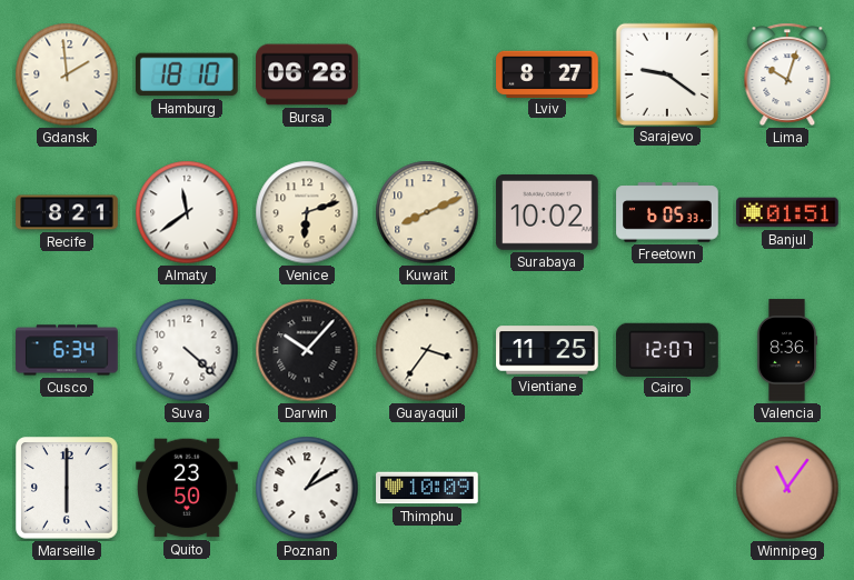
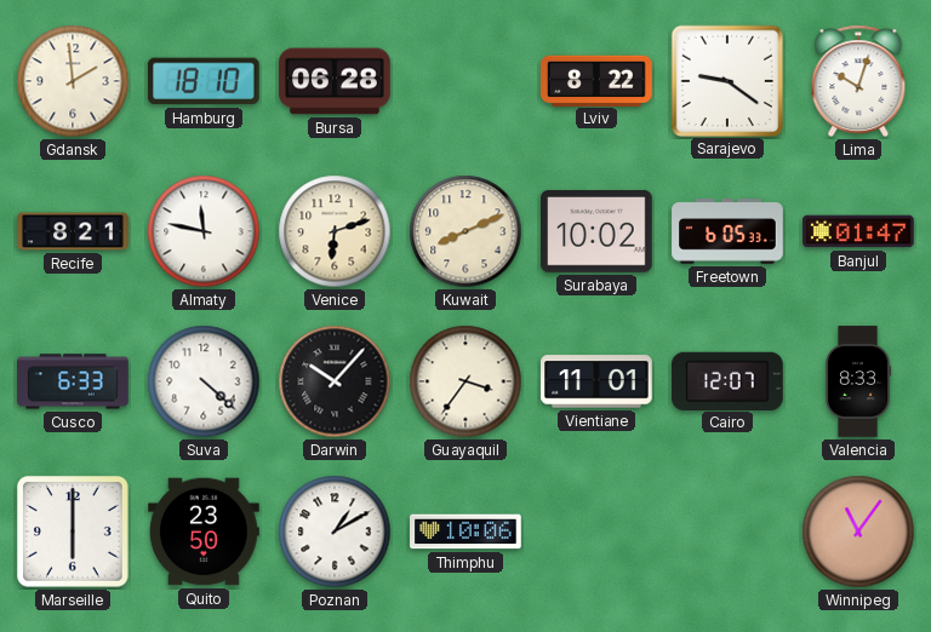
Lviv: 8:27 -> 8:22
Almaty: 11:39 -> 11:47
Banjul: 01:51 -> 01:47
Cusco: 6:34 -> 6:33
Vientiane: 11:25 -> 11:01
Valencia: 8:36 -> 8:33
Thimphu: 10:09 -> 10:06
